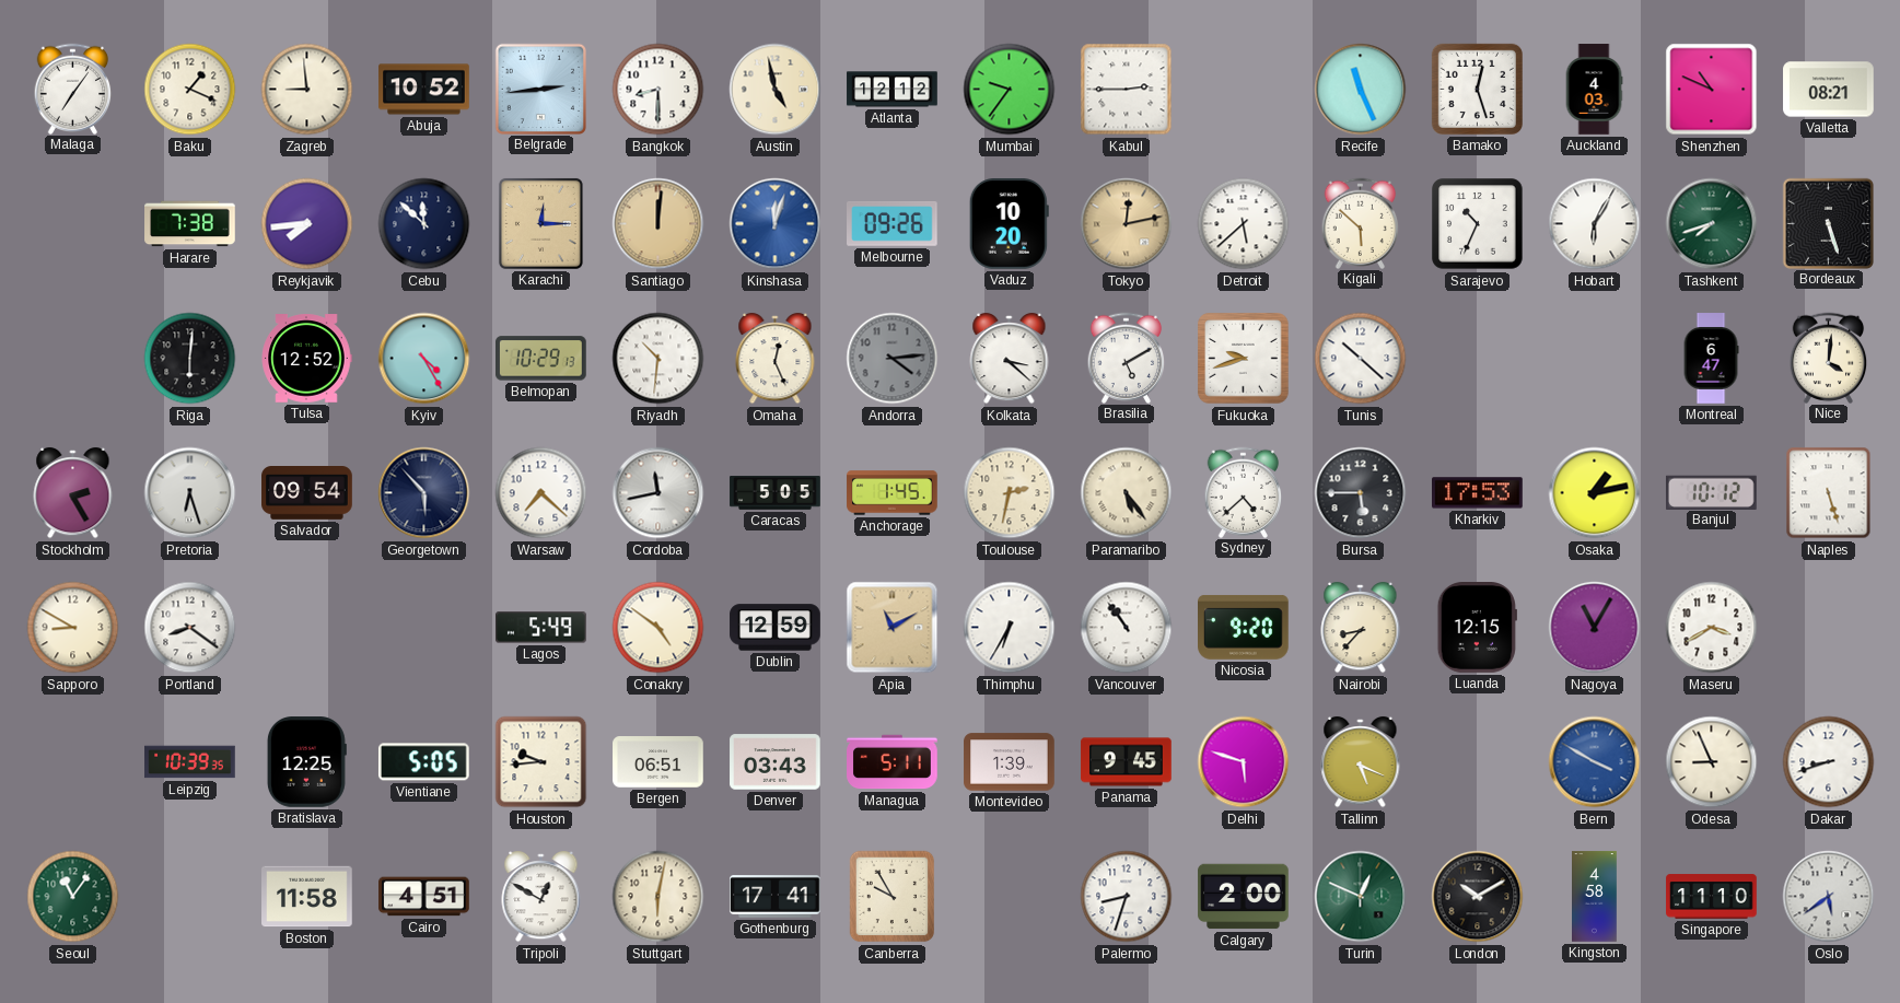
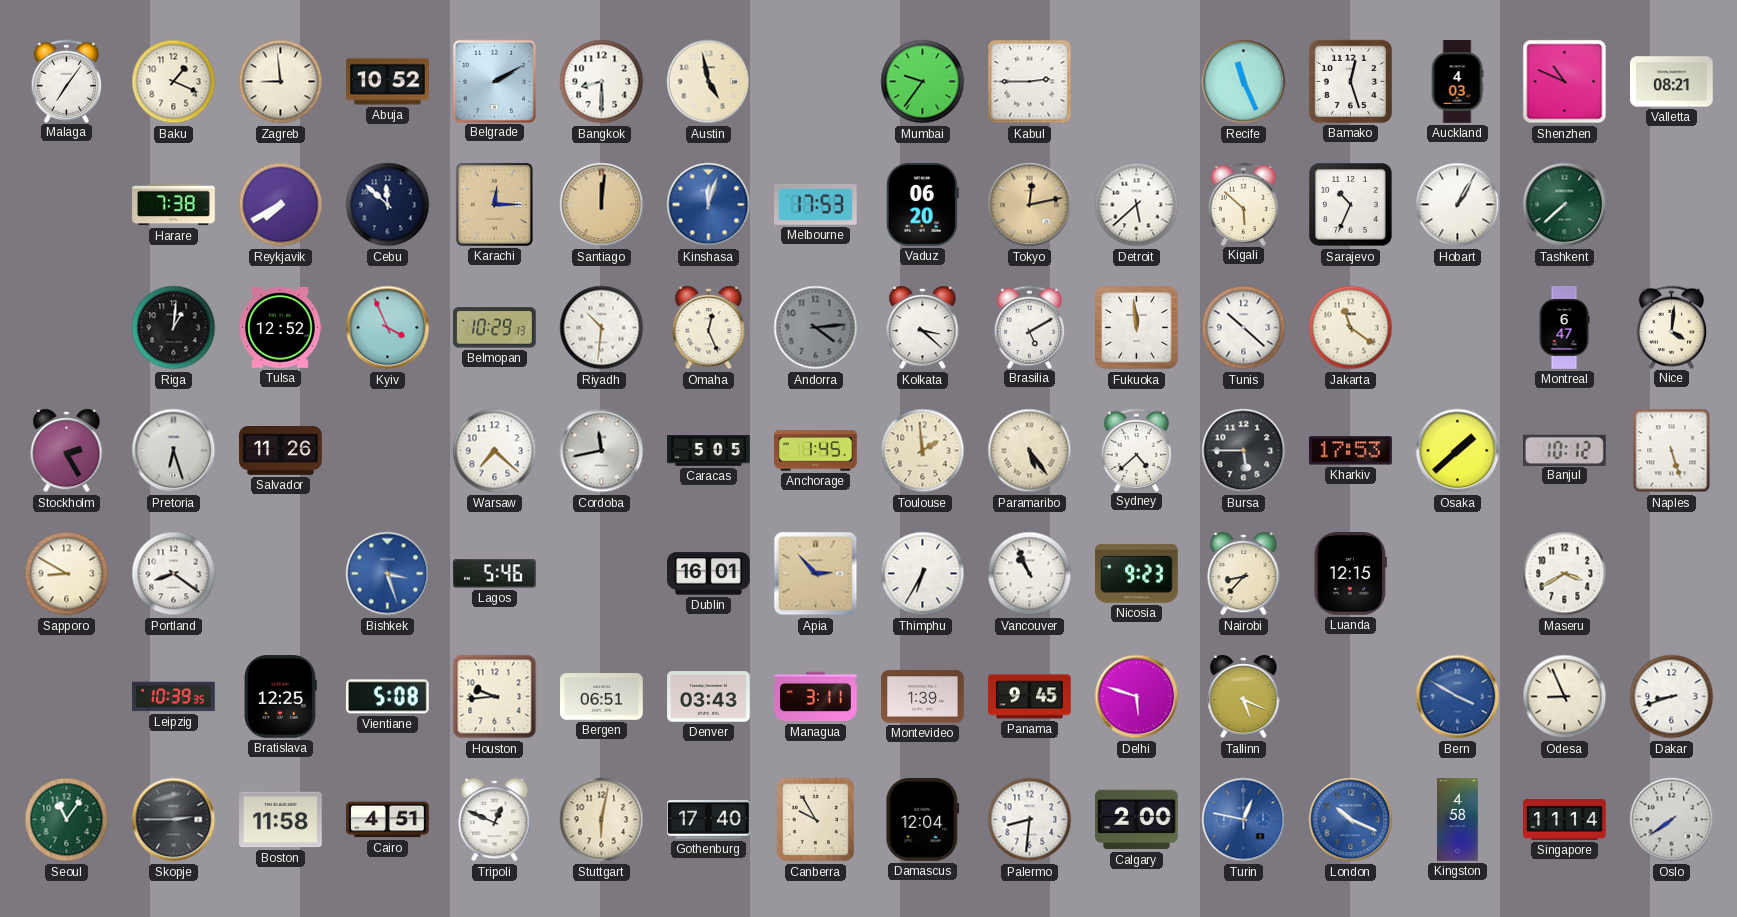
Belgrade: 2:44 -> 2:10
Atlanta: 12:12 -> none
Reykjavik: 7:44 -> 7:40
Melbourne: 09:26 -> 17:53
Vaduz: 10:20 -> 06:20
Hobart: 6:05 -> 1:05
Tashkent: 7:42 -> 7:38
Bordeaux: 5:27 -> none
Riga: 6:01 -> 1:01
Kyiv: 4:25 -> 3:56
Fukuoka: 9:42 -> 11:59
Jakarta: none -> 11:21
Salvador: 09:54 -> 11:26
Georgetown: 5:53 -> none
Toulouse: 2:32 -> 1:59
Osaka: 1:13 -> 1:38
Bishkek: none -> 3:27
Lagos: 5:49 -> 5:46
Conakry: 4:51 -> none
Dublin: 12:59 -> 16:01
Apia: 11:10 -> 2:53
Vancouver: 10:54 -> 10:56
Nicosia: 9:20 -> 9:23
Nagoya: 11:05 -> none
Vientiane: 5:05 -> 5:08
Managua: 5:11 -> 3:11
Skopje: none -> 2:45
Tripoli: 12:50 -> 12:49
Gothenburg: 17:41 -> 17:40
Damascus: none -> 12:04
Palermo: 8:33 -> 8:31
Turin: 12:49 -> 12:47
Turin dial: green -> blue
London: 10:10 -> 10:19
London dial: black -> blue
Singapore: 11:10 -> 11:14
Oslo: 5:39 -> 7:39
